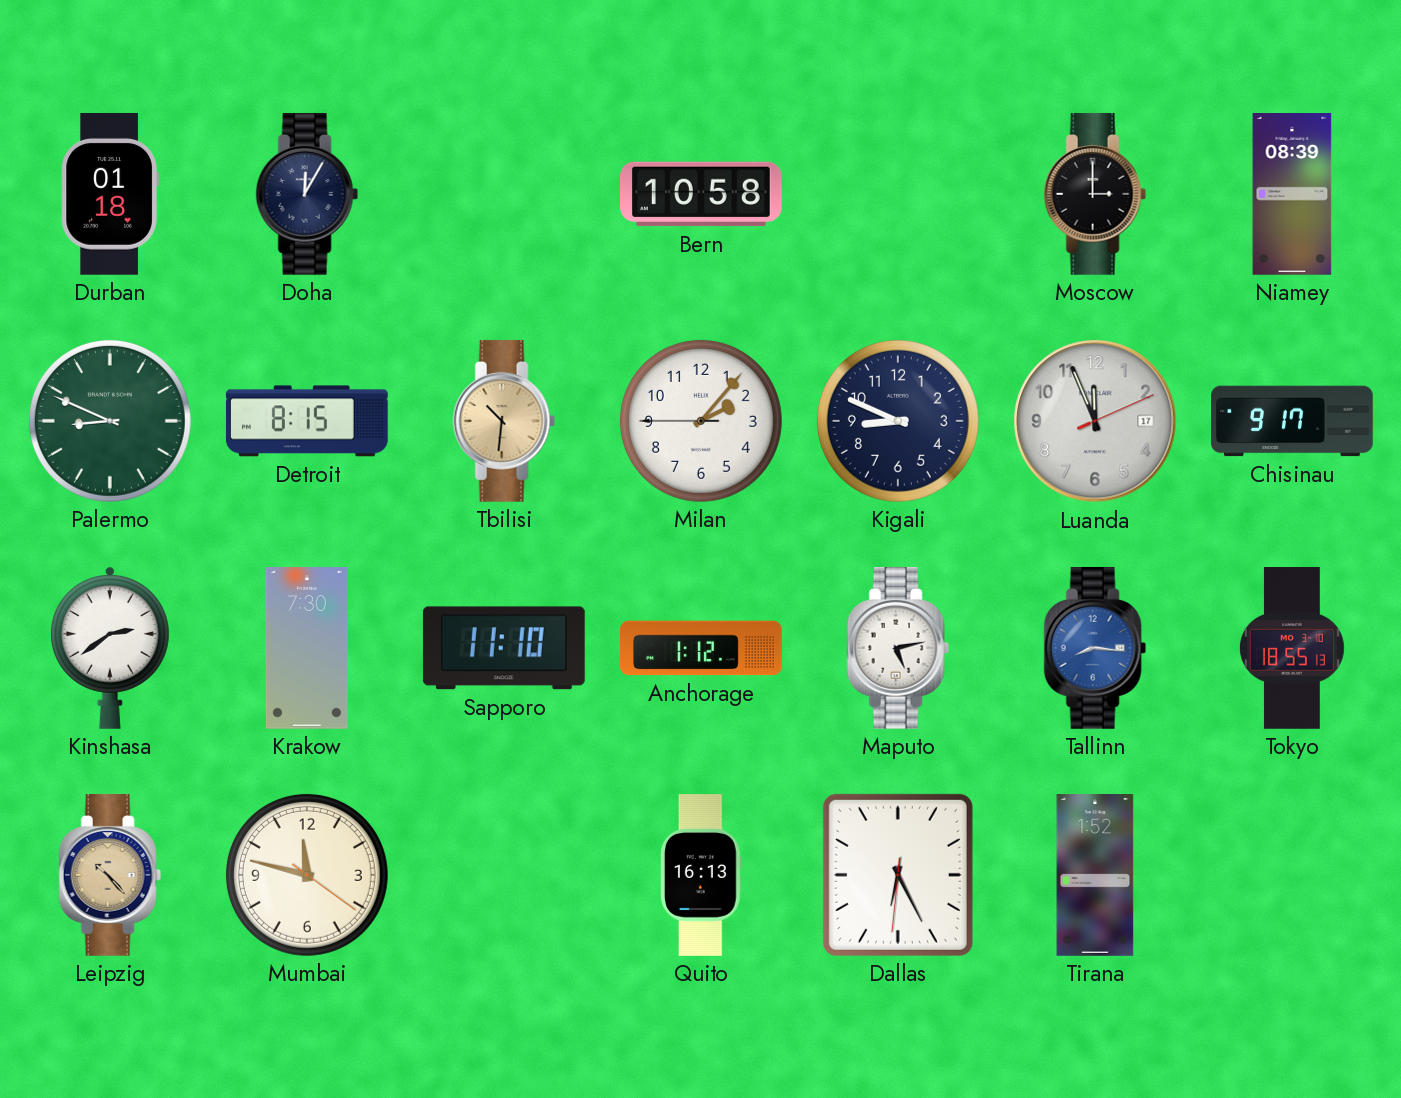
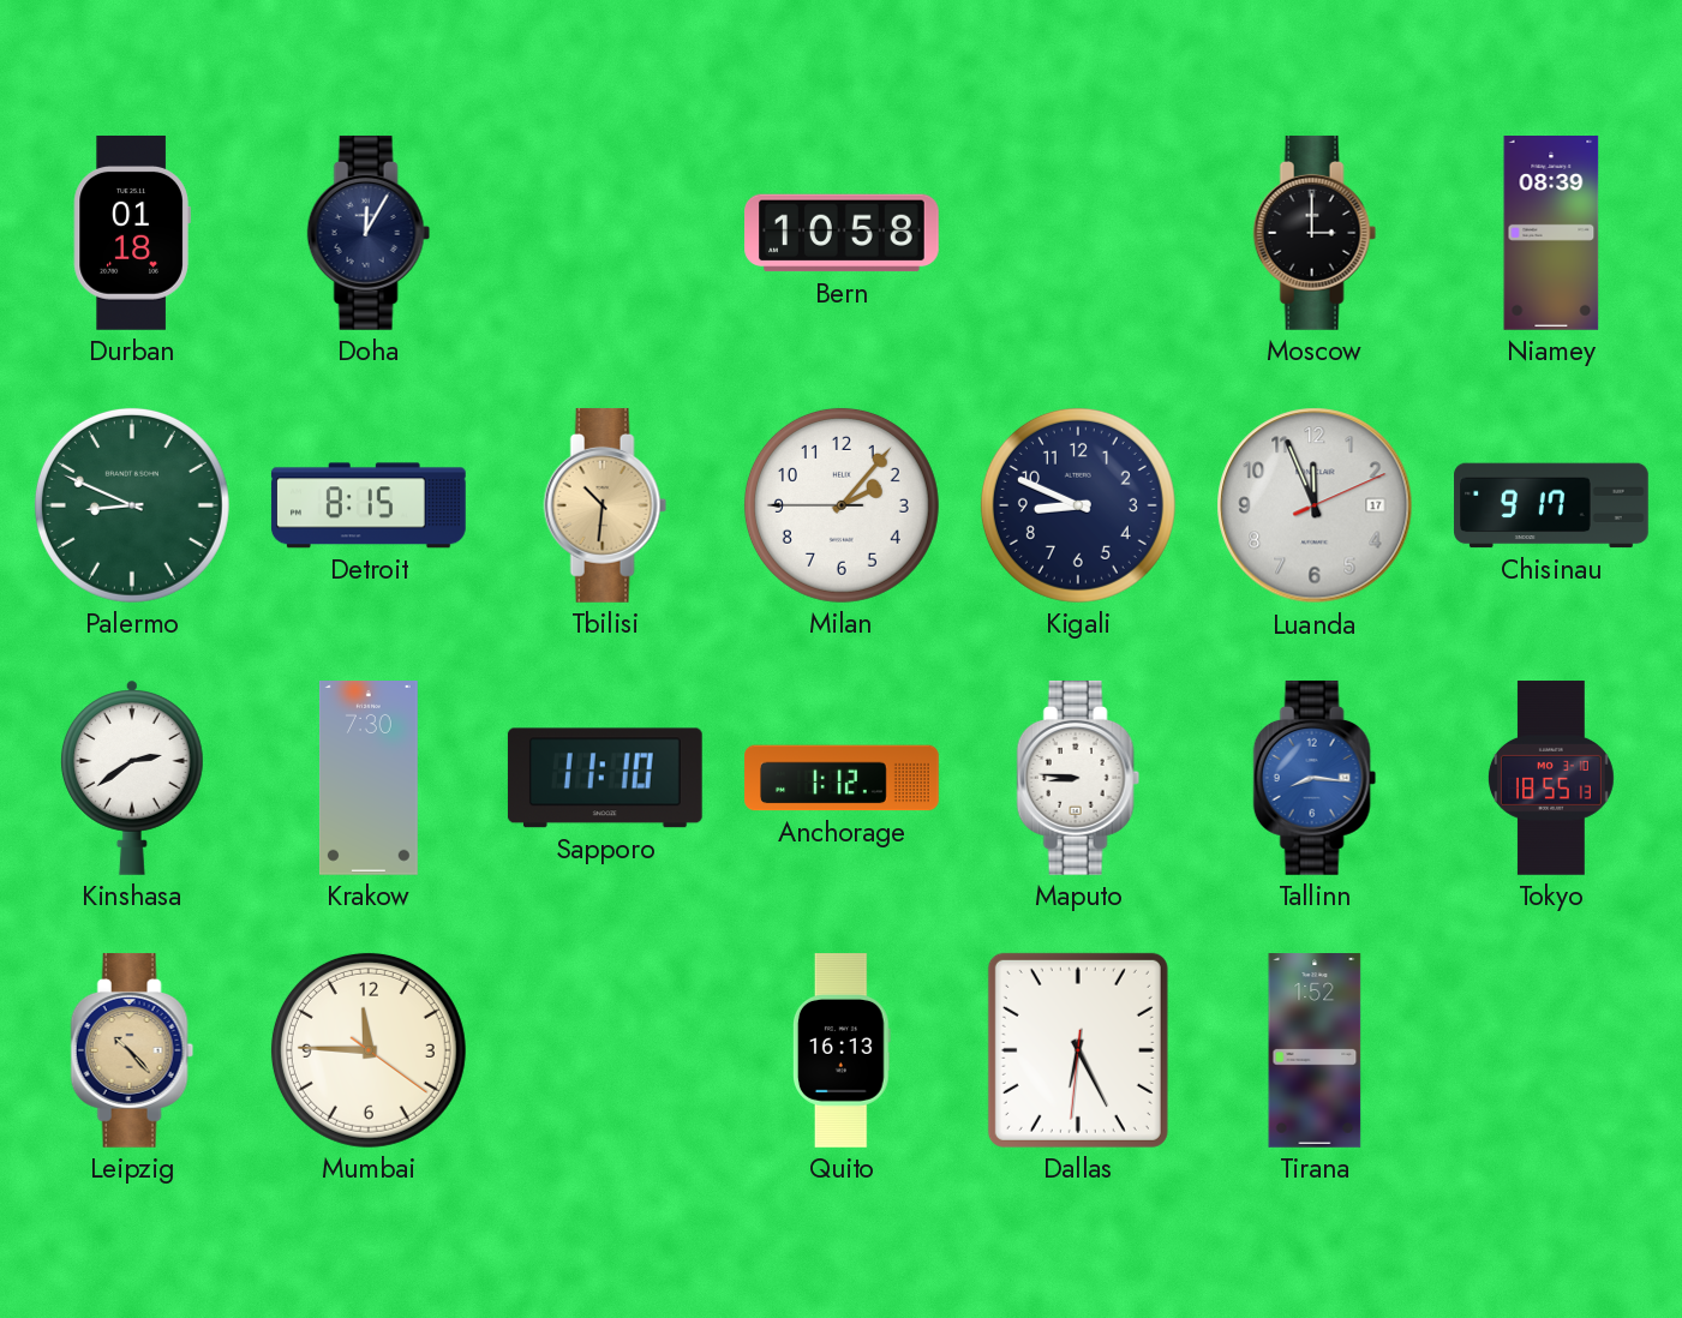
Maputo: 5:13 -> 8:46
Mumbai: 11:47 -> 11:45
